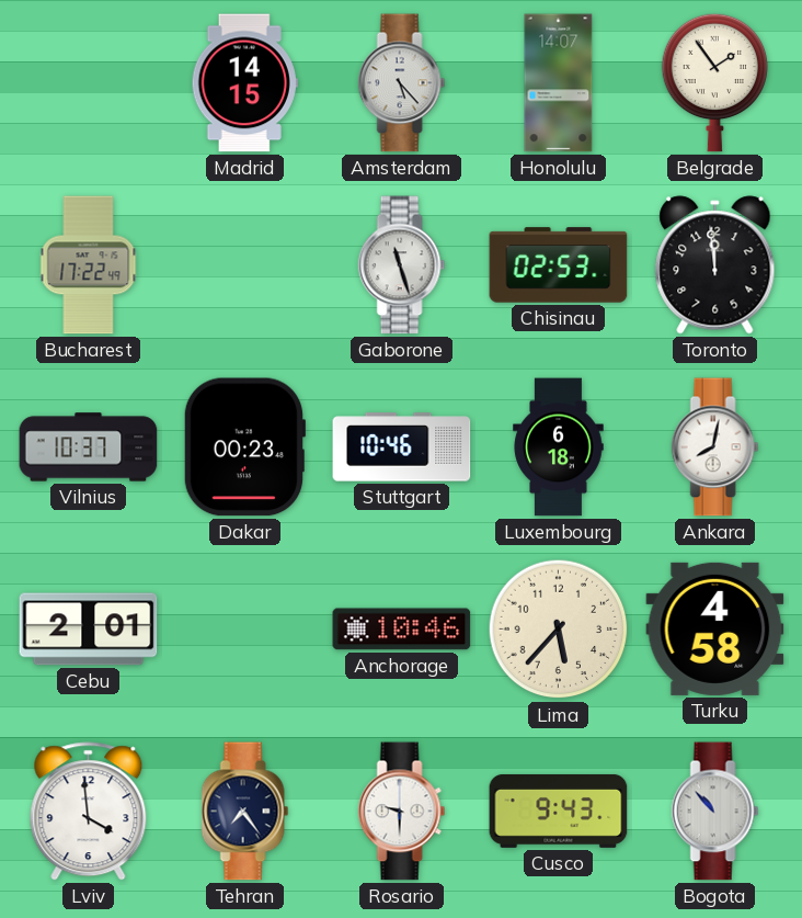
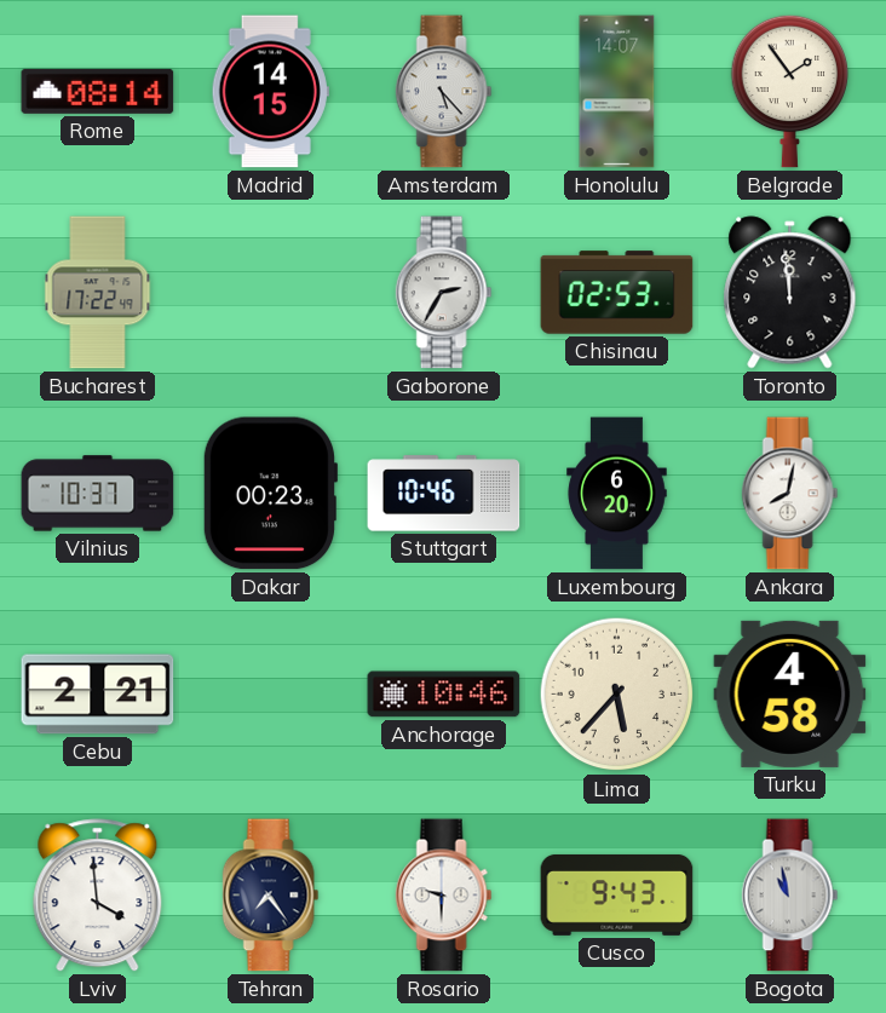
Rome: none -> 08:14
Gaborone: 11:27 -> 2:35
Luxembourg: 6:18 -> 6:20
Cebu: 2:01 -> 2:21
Bogota: 10:53 -> 10:58
